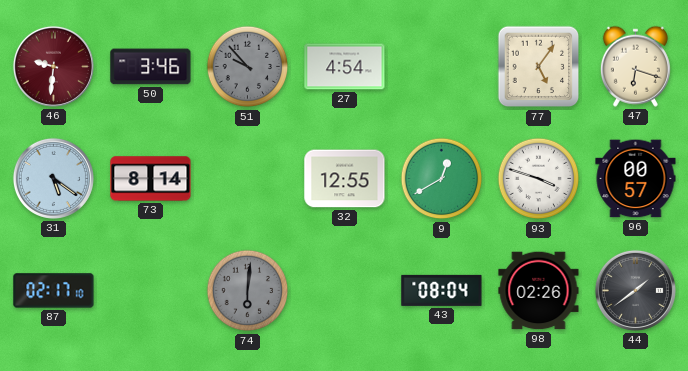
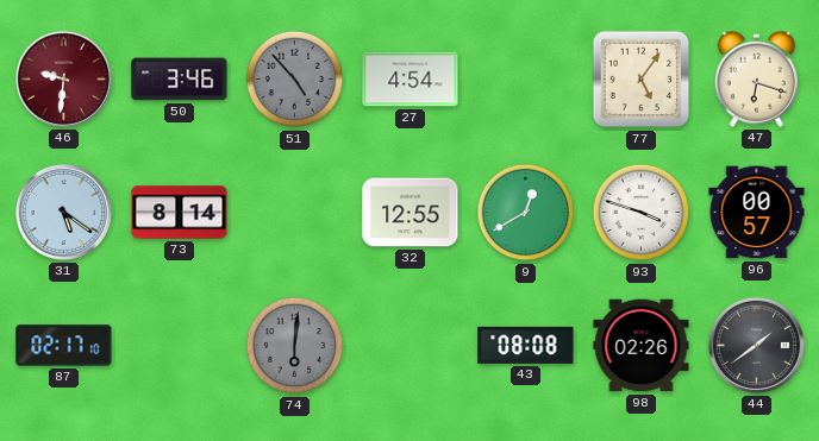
51: 9:53 -> 4:53
43: 08:04 -> 08:08
